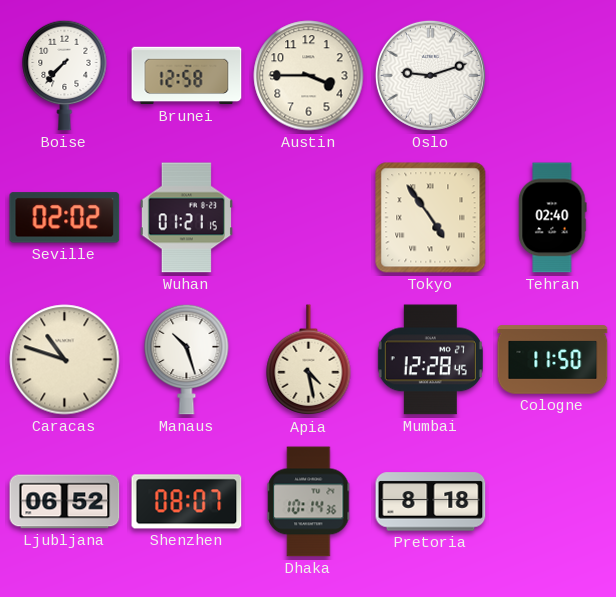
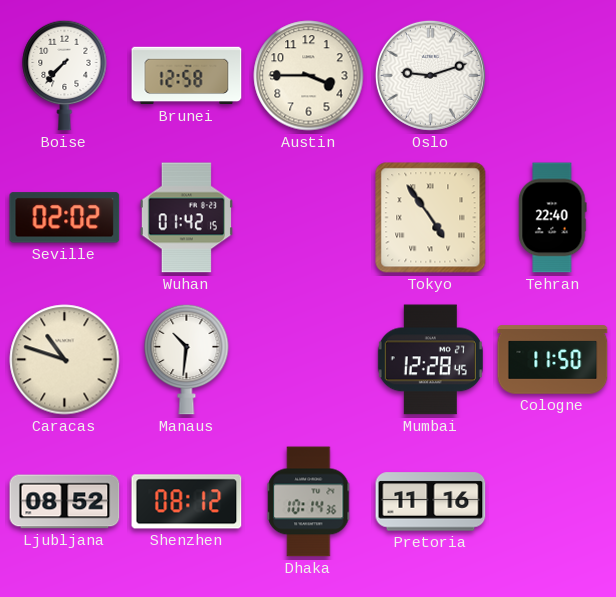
Wuhan: 01:21 -> 01:42
Tehran: 02:40 -> 22:40
Manaus: 10:27 -> 10:31
Apia: 4:28 -> none
Ljubljana: 06:52 -> 08:52
Shenzhen: 08:07 -> 08:12
Pretoria: 8:18 -> 11:16
